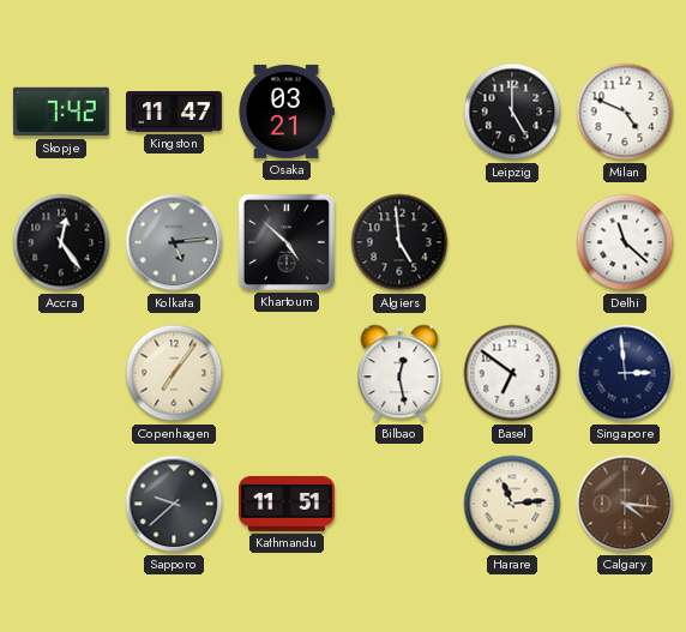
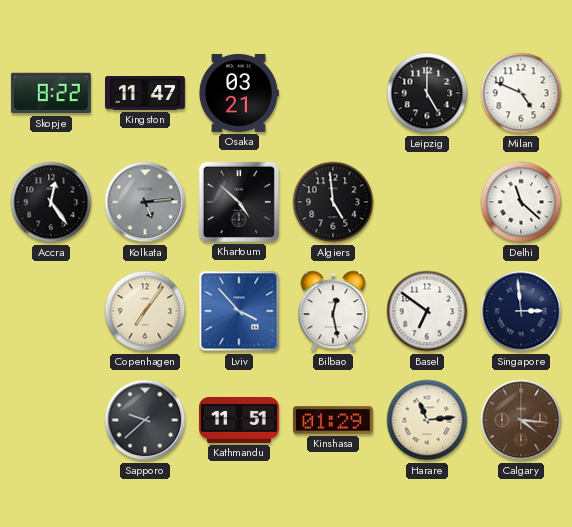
Skopje: 7:42 -> 8:22
Lviv: none -> 3:53
Kinshasa: none -> 01:29
